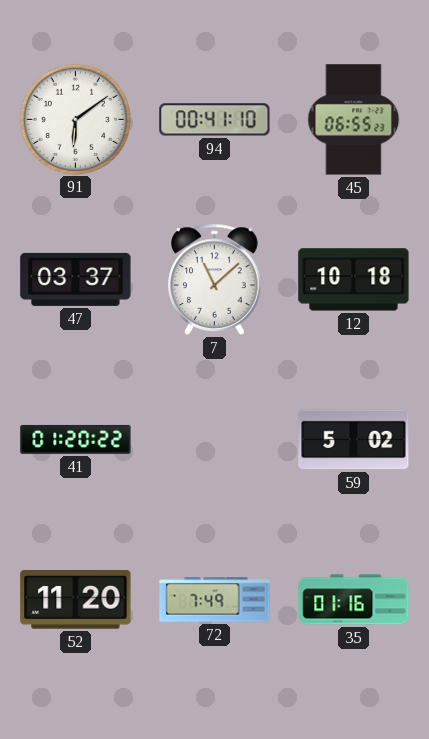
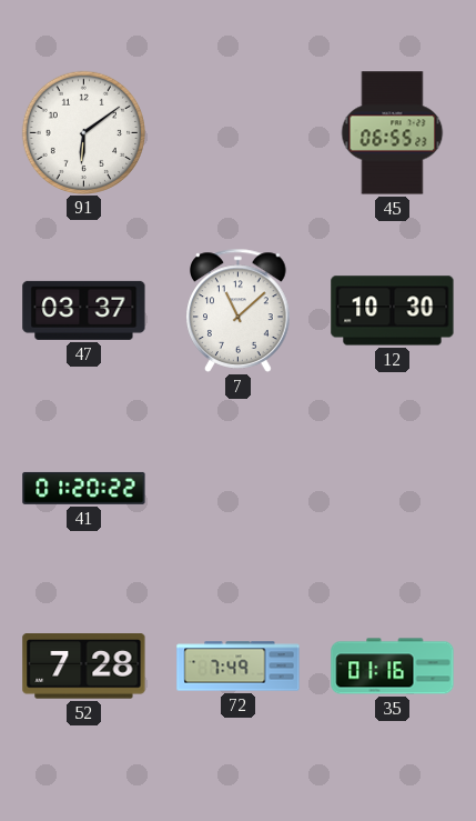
94: 00:41 -> none
12: 10:18 -> 10:30
59: 5:02 -> none
52: 11:20 -> 7:28
